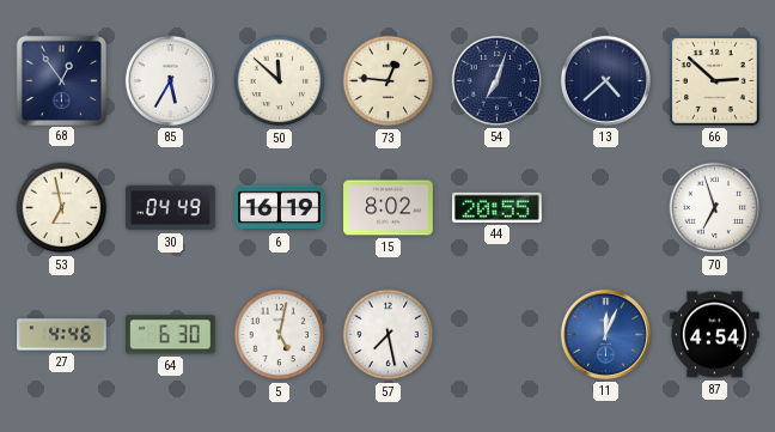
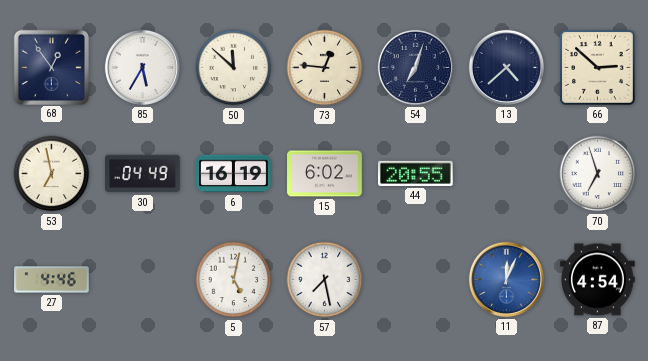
15: 8:02 -> 6:02
64: 6:30 -> none
